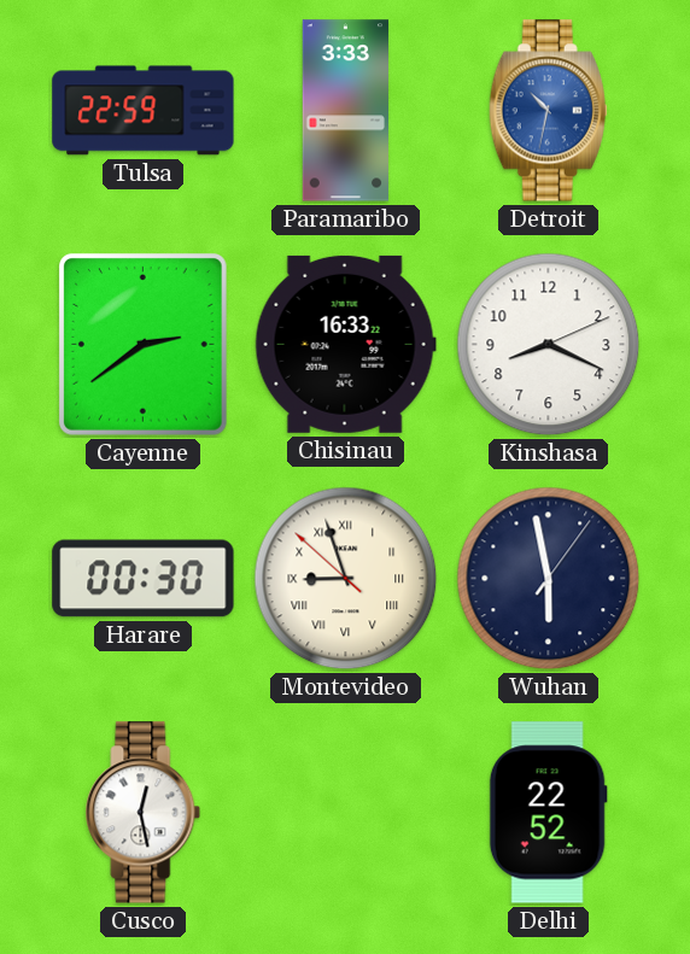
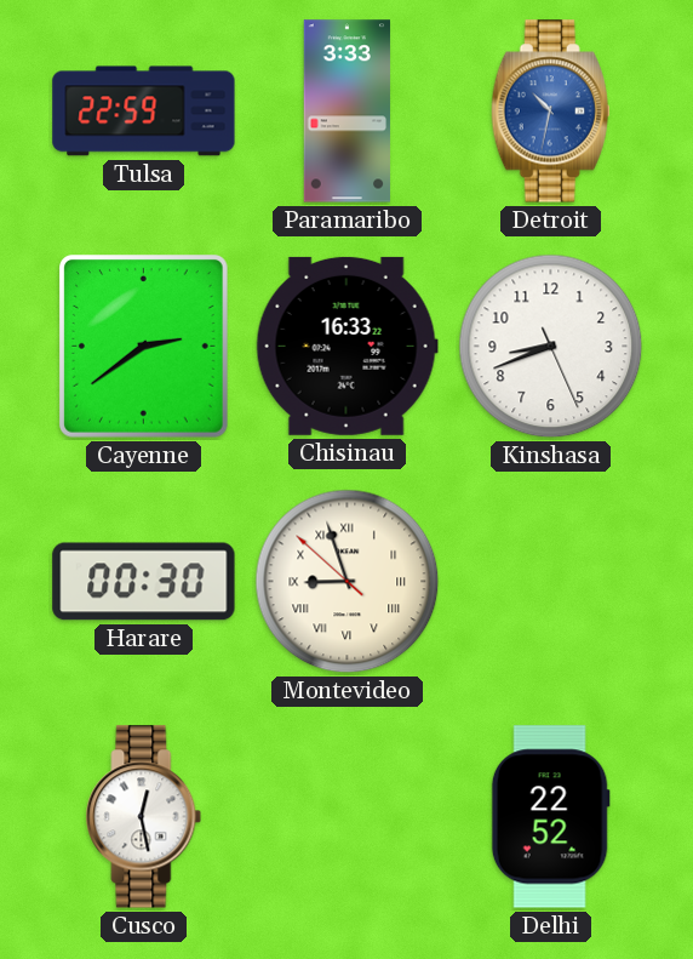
Kinshasa: 8:19 -> 8:41
Wuhan: 5:58 -> none
